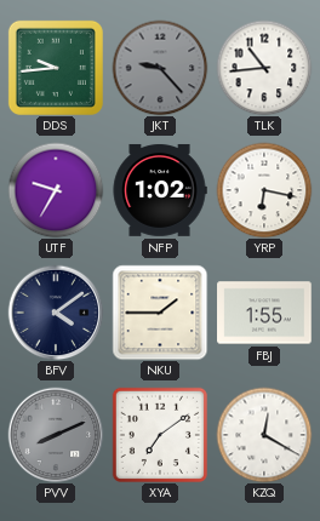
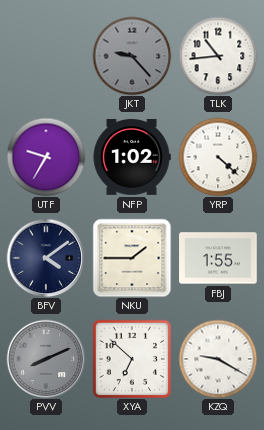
DDS: 9:44 -> none
YRP: 6:17 -> 4:22
XYA: 7:09 -> 6:52
KZQ: 12:20 -> 9:20
